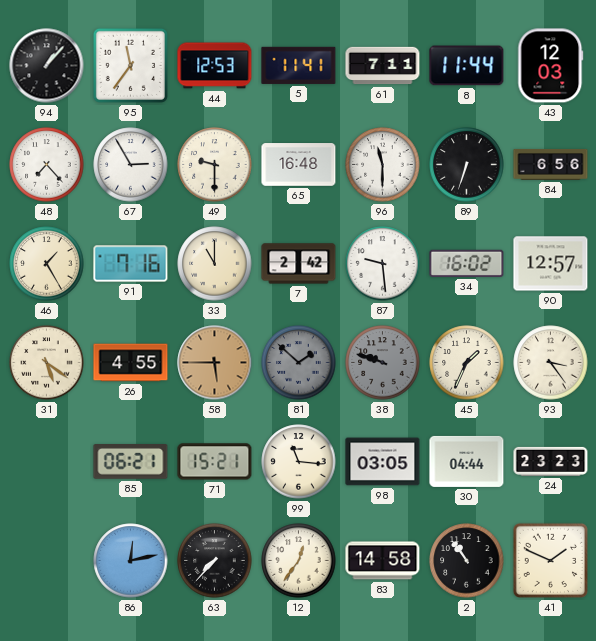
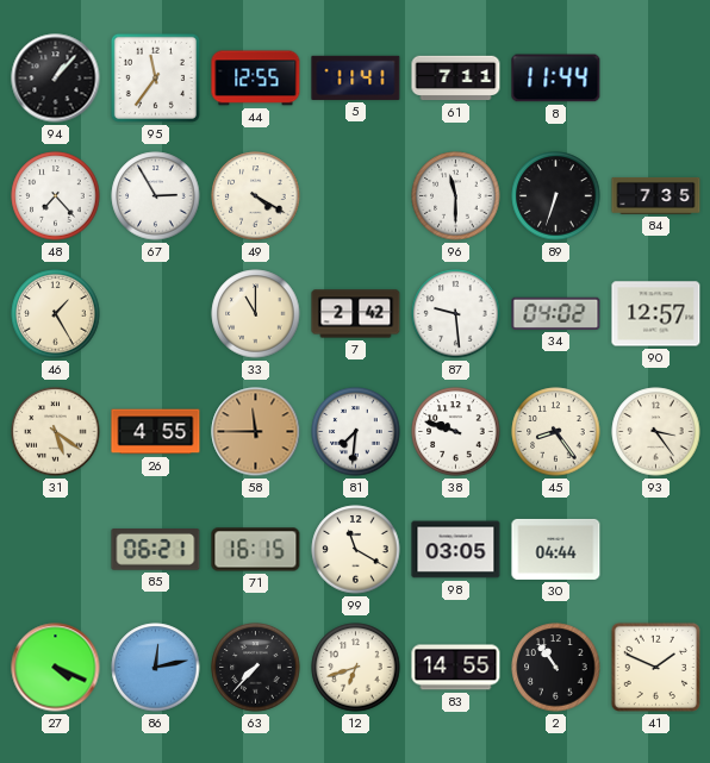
44: 12:53 -> 12:55
43: 12:03 -> none
49: 9:30 -> 4:20
65: 16:48 -> none
84: 6:56 -> 7:35
91: 7:16 -> none
34: 16:02 -> 04:02
58: 5:45 -> 11:45
81: 1:52 -> 7:31
81 dial: grey -> white
38 dial: grey -> white
45: 1:34 -> 8:24
71: 15:21 -> 16:15
99: 11:16 -> 11:20
24: 23:23 -> none
27: none -> 4:19
12: 12:36 -> 6:42
83: 14:58 -> 14:55
